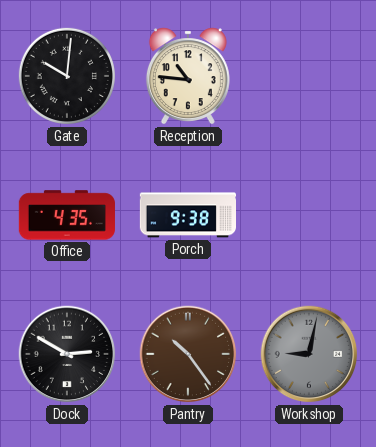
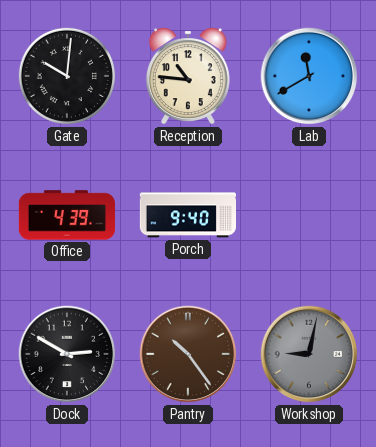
Lab: none -> 11:40
Office: 4:35 -> 4:39
Porch: 9:38 -> 9:40
